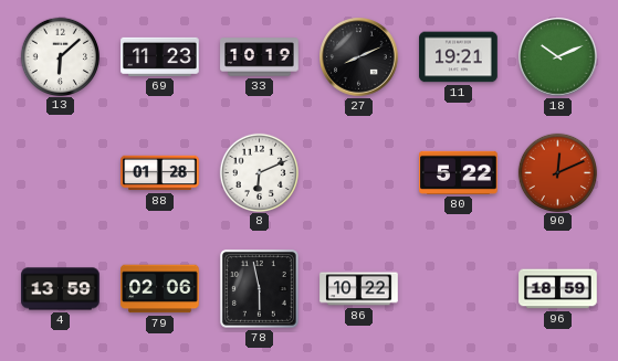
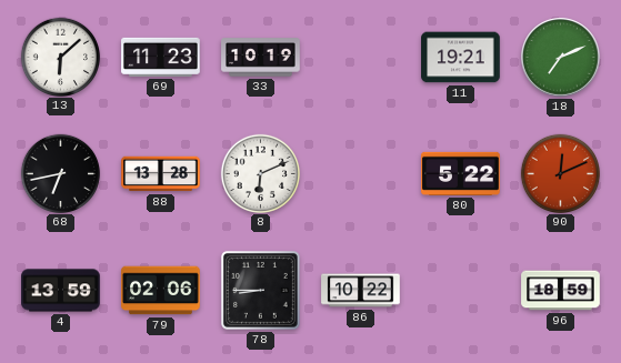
27: 8:11 -> none
18: 10:11 -> 7:11
68: none -> 6:43
88: 01:28 -> 13:28
78: 5:58 -> 8:45
